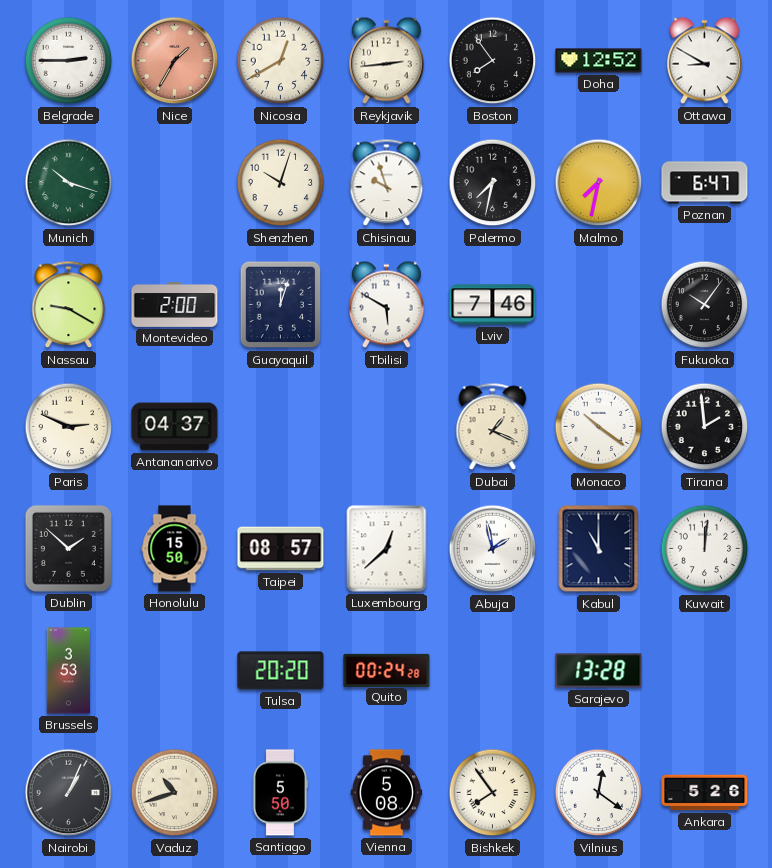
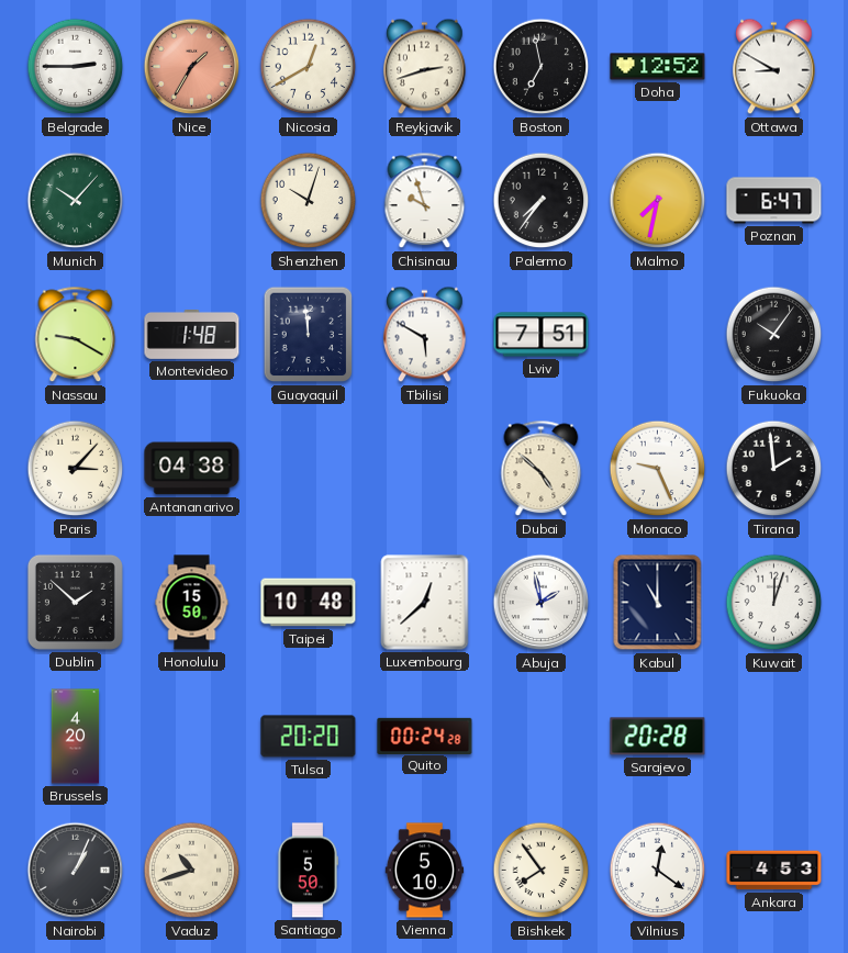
Reykjavik: 2:44 -> 2:42
Boston: 7:54 -> 6:58
Munich: 10:18 -> 10:07
Palermo: 7:32 -> 7:36
Montevideo: 2:00 -> 1:48
Guayaquil: 12:03 -> 11:59
Lviv: 7:46 -> 7:51
Paris: 2:49 -> 3:07
Antananarivo: 04:37 -> 04:38
Dubai: 1:19 -> 4:52
Monaco: 10:21 -> 9:26
Taipei: 08:57 -> 10:48
Kuwait: 12:01 -> 12:03
Brussels: 3:53 -> 4:20
Sarajevo: 13:28 -> 20:28
Vienna: 5:08 -> 5:10
Ankara: 5:26 -> 4:53
